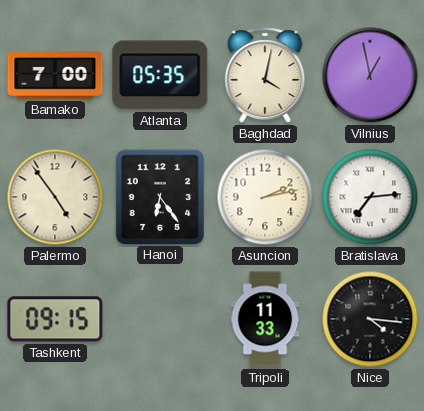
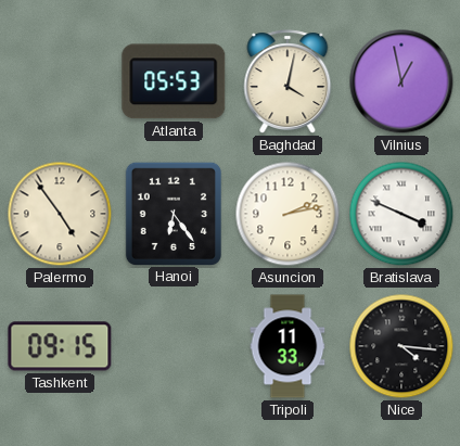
Bamako: 7:00 -> none
Atlanta: 05:35 -> 05:53
Bratislava: 7:14 -> 3:49
